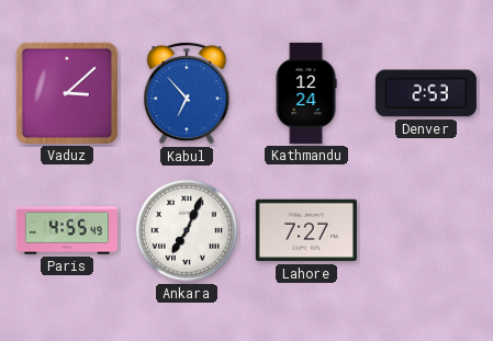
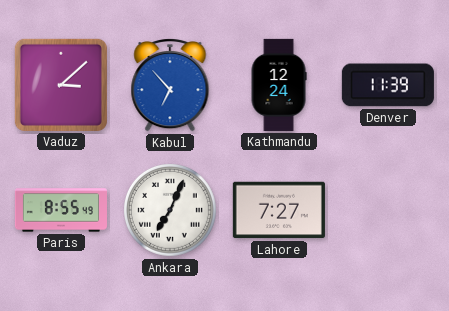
Denver: 2:53 -> 11:39
Paris: 4:55 -> 8:55
